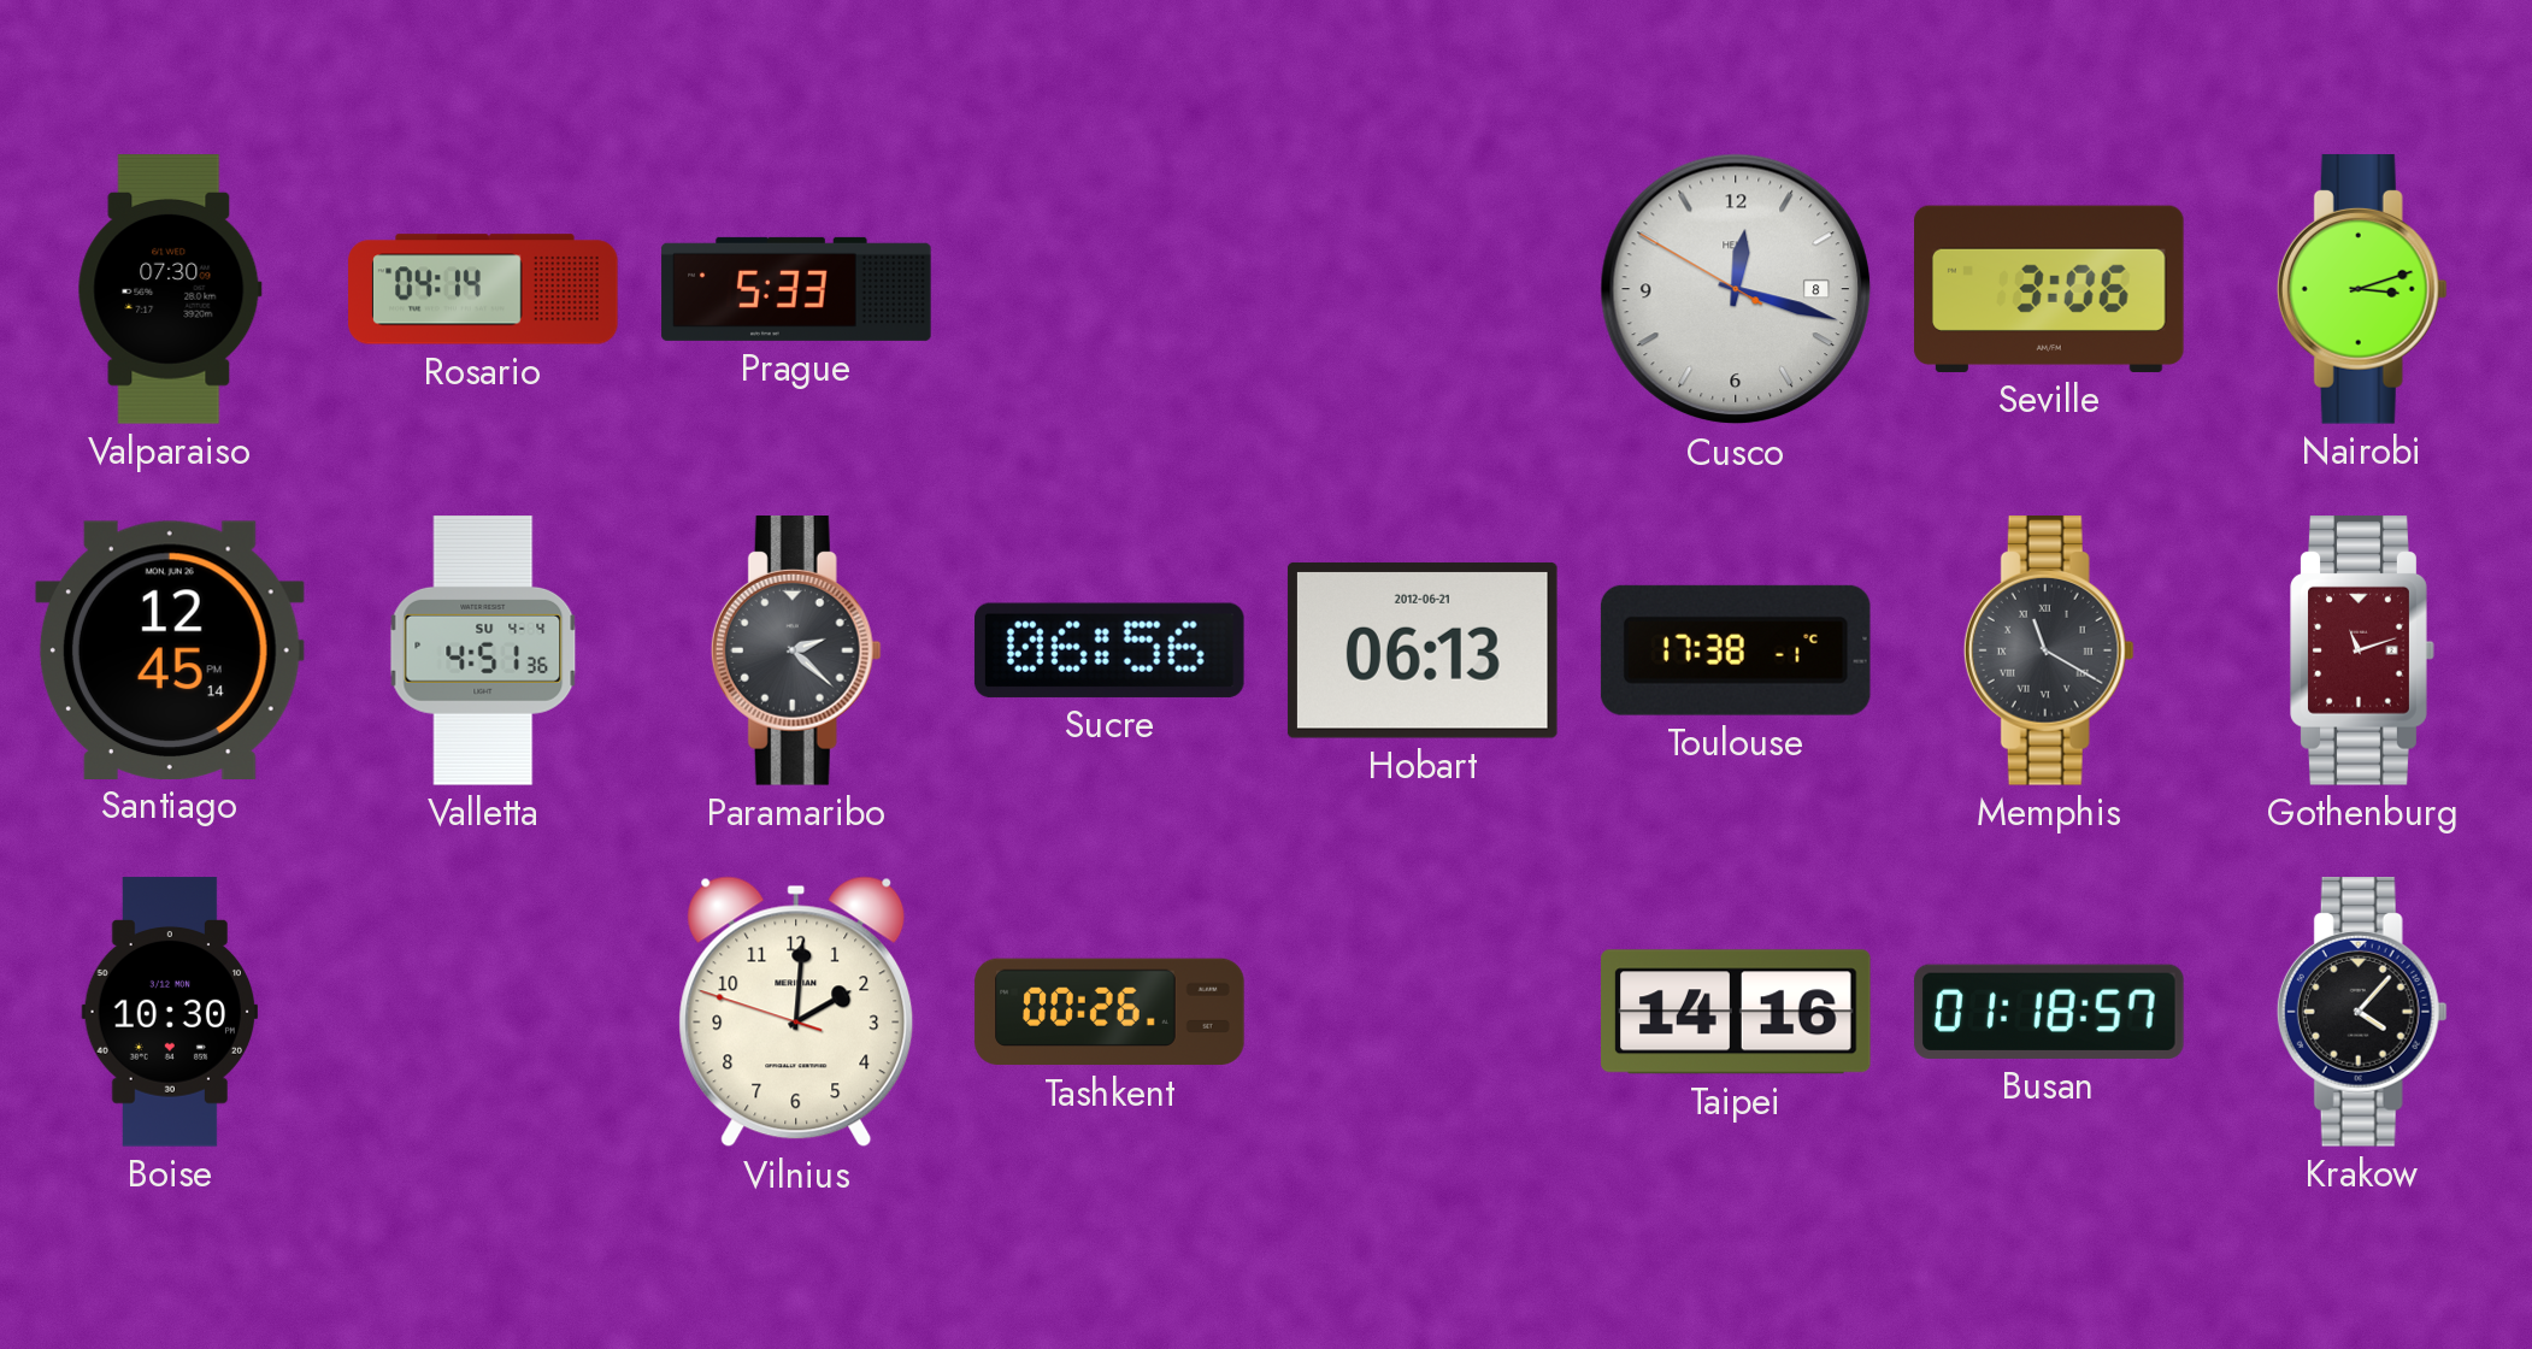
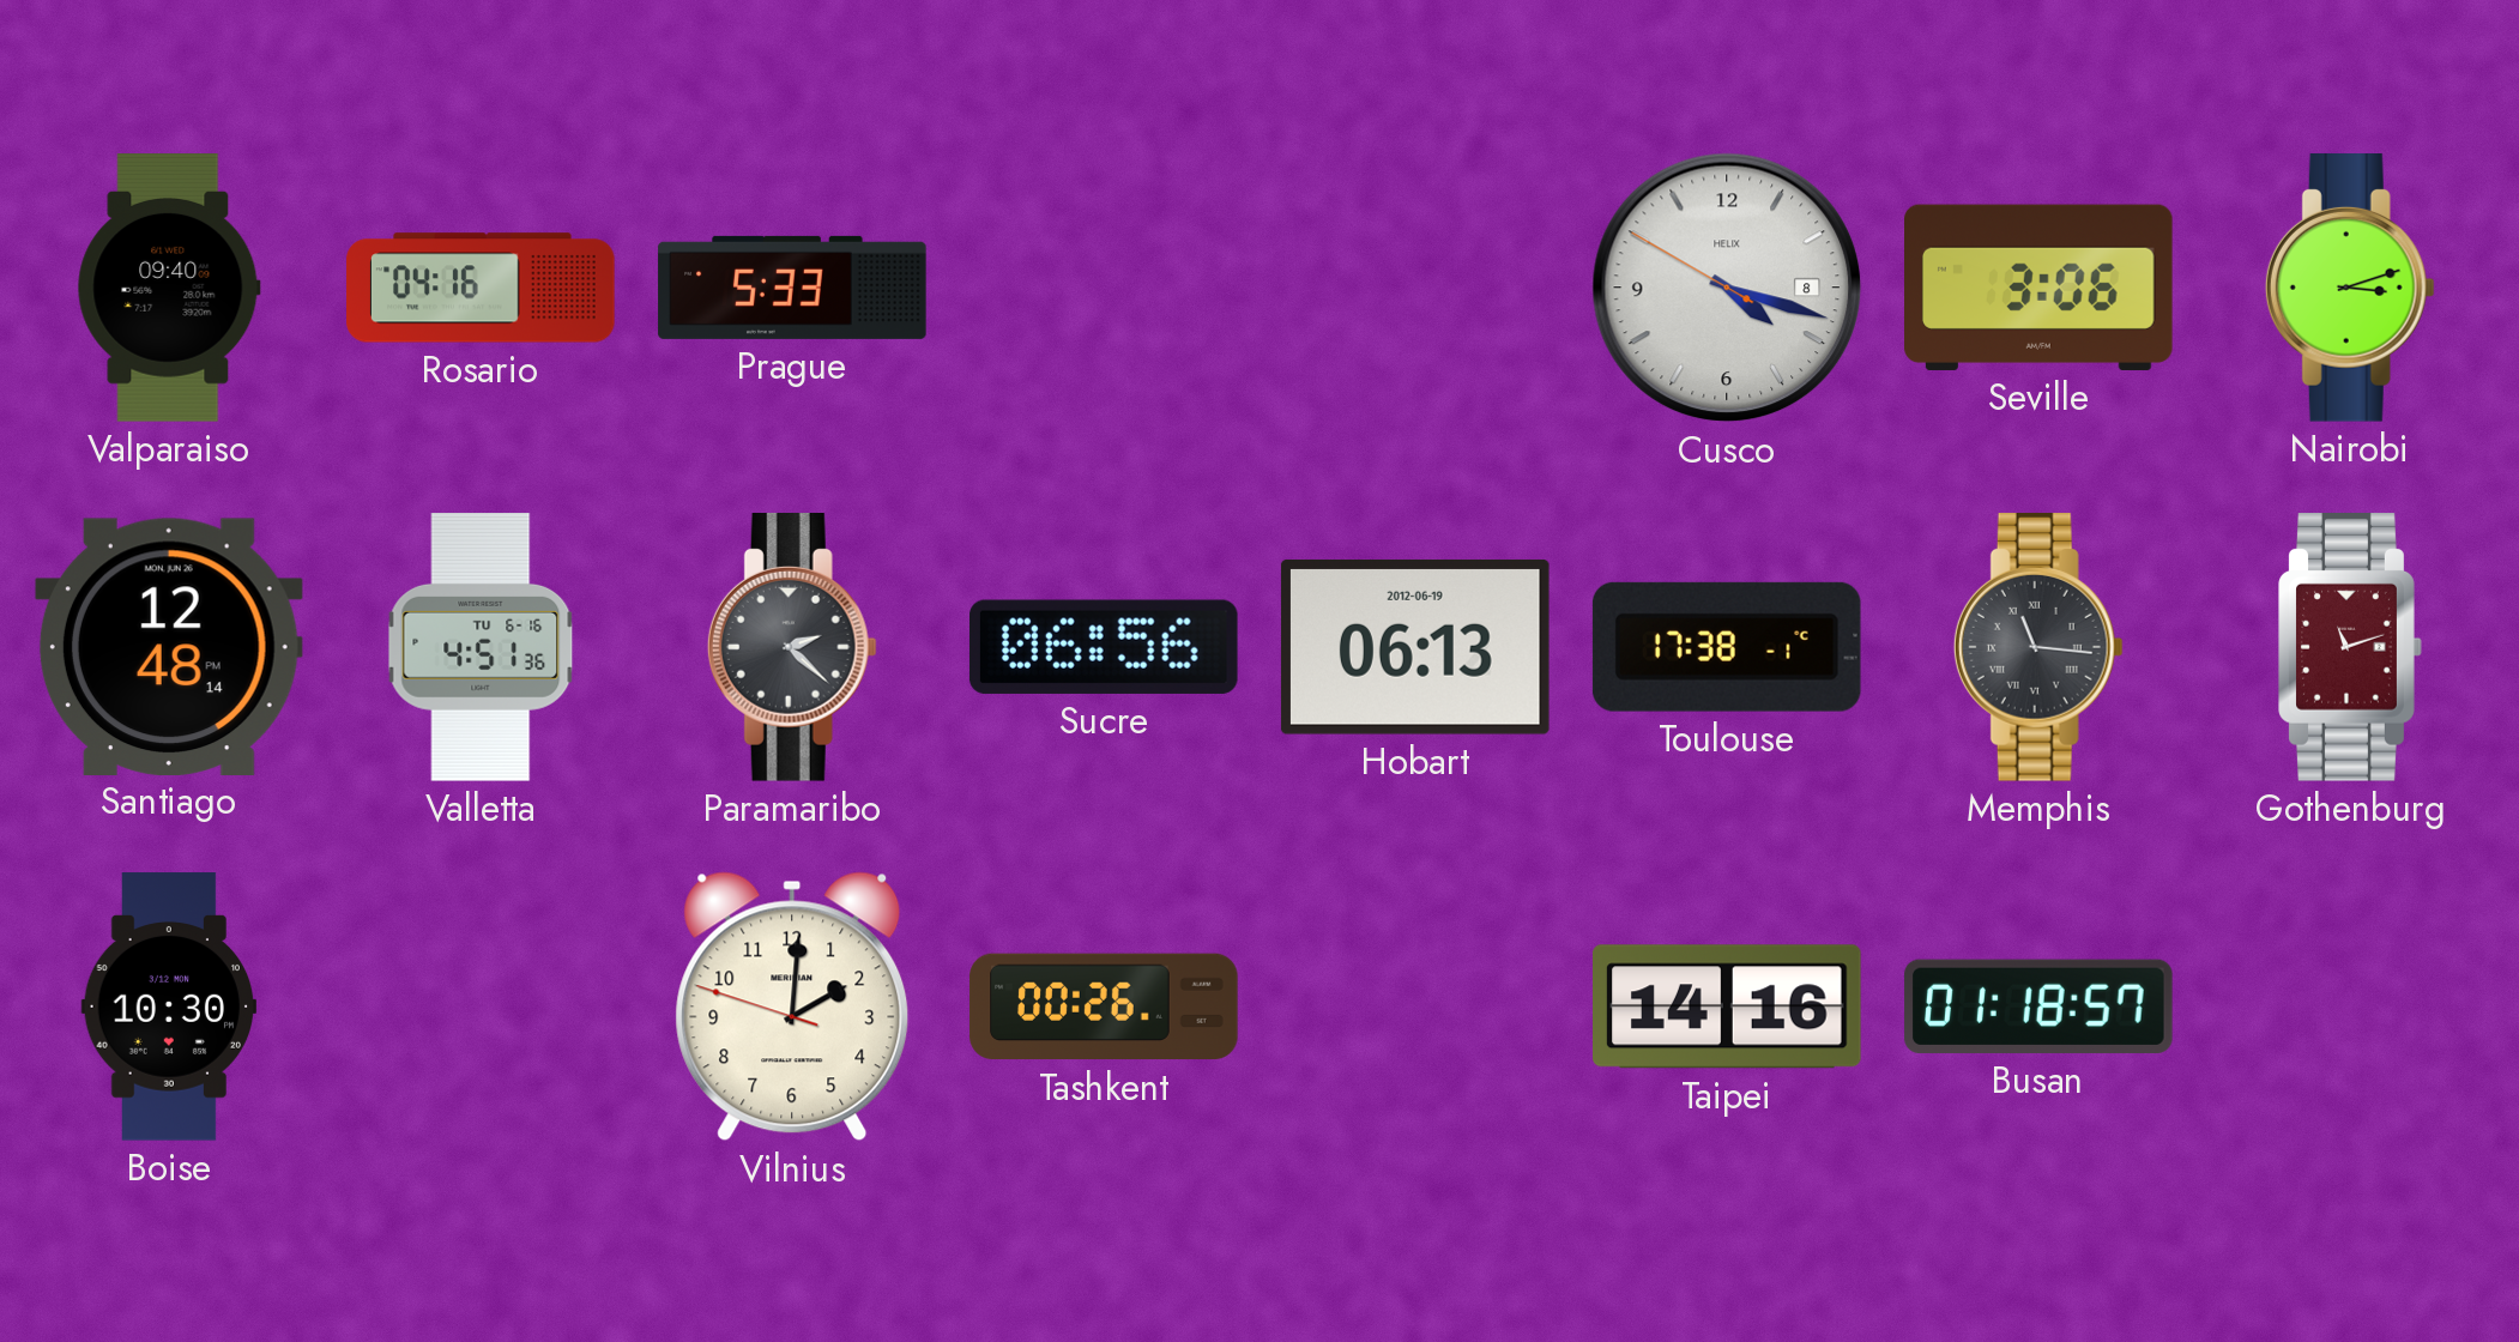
Valparaiso: 07:30 -> 09:40
Rosario: 04:14 -> 04:16
Cusco: 12:17 -> 4:17
Santiago: 12:45 -> 12:48
Valletta date: SU 4-4 -> TU 6-16
Hobart date: 2012-06-21 -> 2012-06-19
Memphis: 11:20 -> 11:16
Krakow: 4:07 -> none
